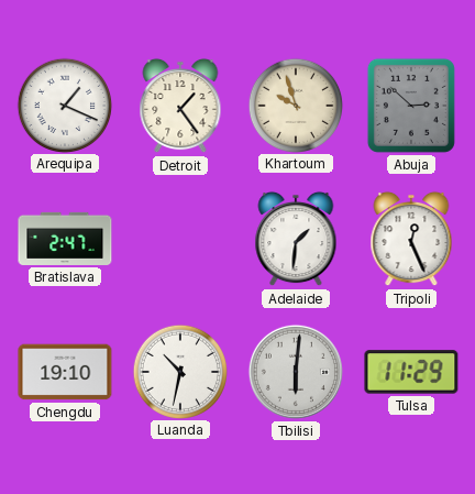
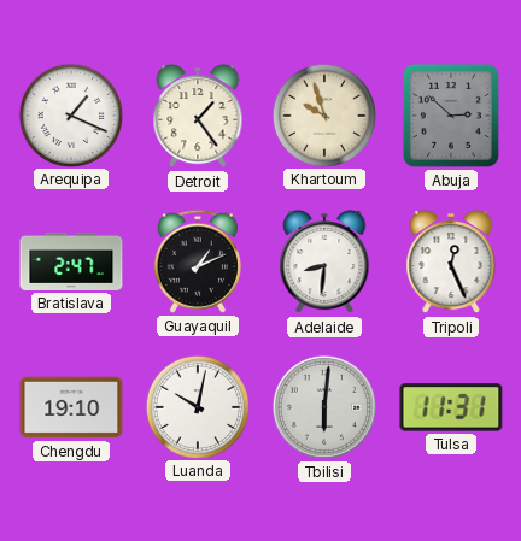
Guayaquil: none -> 1:11
Adelaide: 1:31 -> 8:31
Luanda: 10:32 -> 10:02
Tulsa: 11:29 -> 11:31
